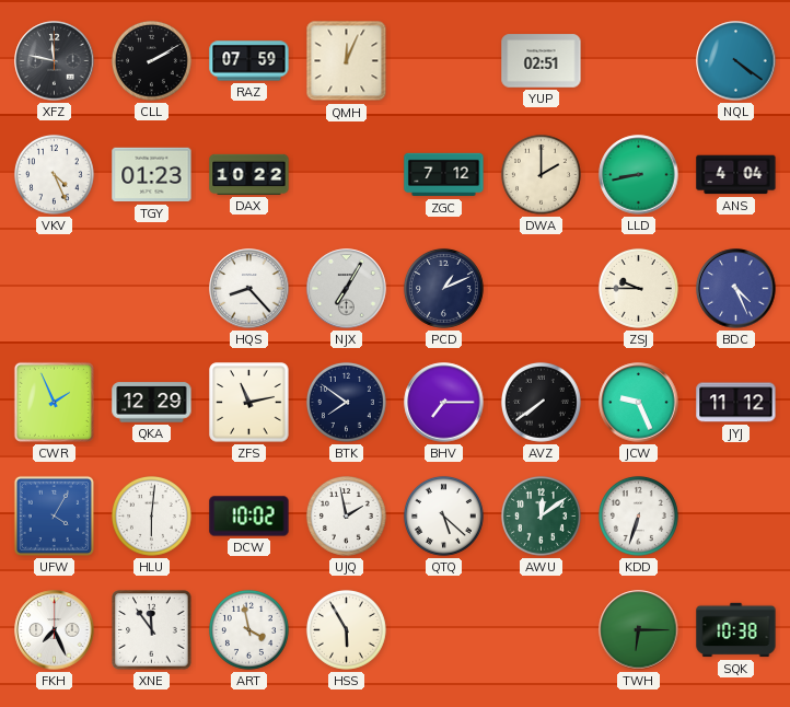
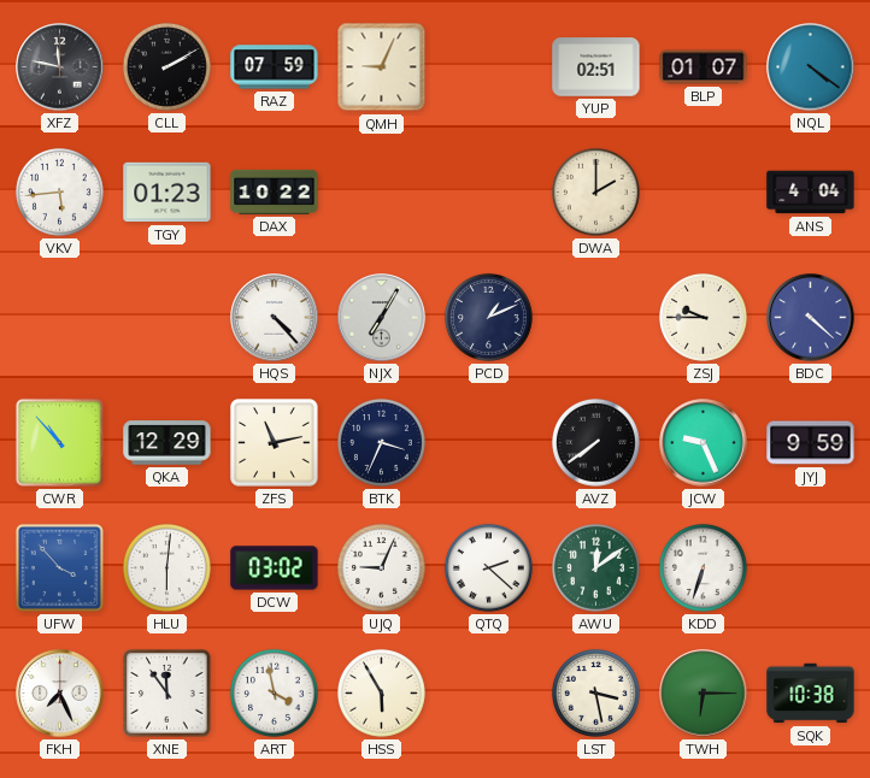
QMH: 12:04 -> 9:04
BLP: none -> 01:07
VKV: 4:26 -> 5:44
ZGC: 7:12 -> none
LLD: 8:43 -> none
HQS: 8:23 -> 4:23
BDC: 4:26 -> 4:22
CWR: 1:56 -> 10:53
BTK: 7:51 -> 3:34
BHV: 7:15 -> none
JYJ: 11:12 -> 9:59
UFW: 4:05 -> 3:53
DCW: 10:02 -> 03:02
UJQ: 1:58 -> 9:04
QTQ: 5:22 -> 2:22
LST: none -> 3:28
